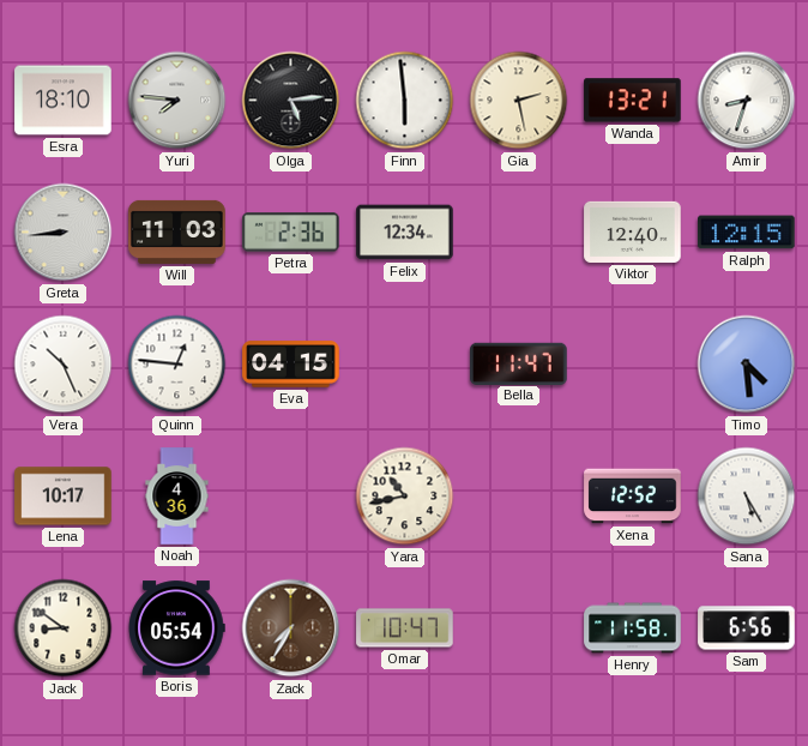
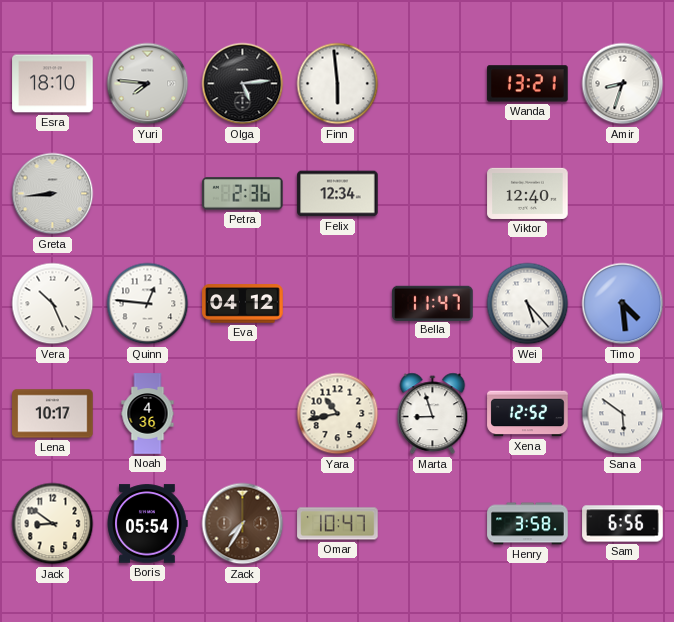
Gia: 2:28 -> none
Will: 11:03 -> none
Ralph: 12:15 -> none
Eva: 04:15 -> 04:12
Wei: none -> 5:23
Marta: none -> 8:57
Sana: 5:25 -> 5:51
Henry: 11:58 -> 3:58
